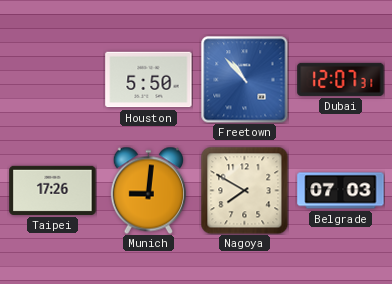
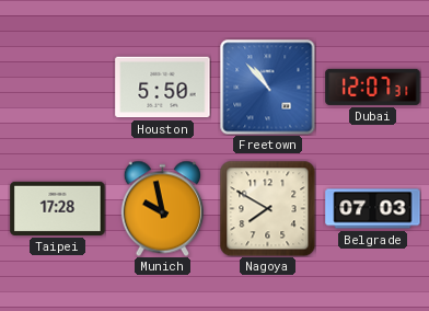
Taipei: 17:26 -> 17:28
Munich: 9:01 -> 9:58
